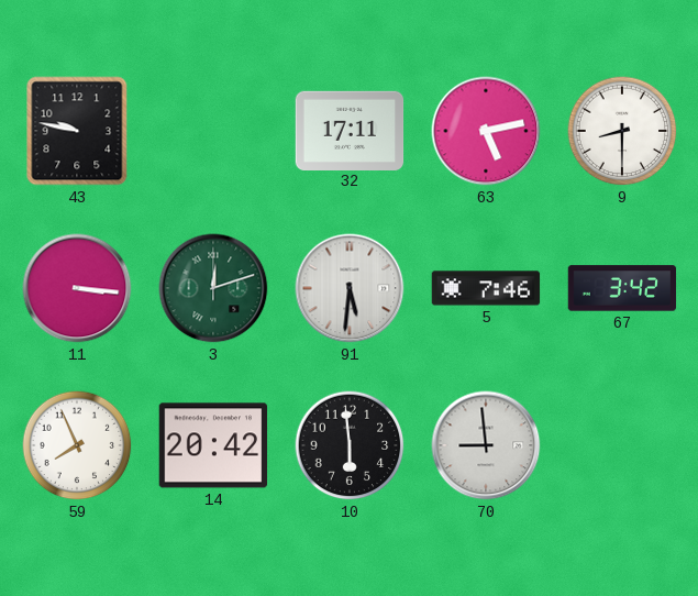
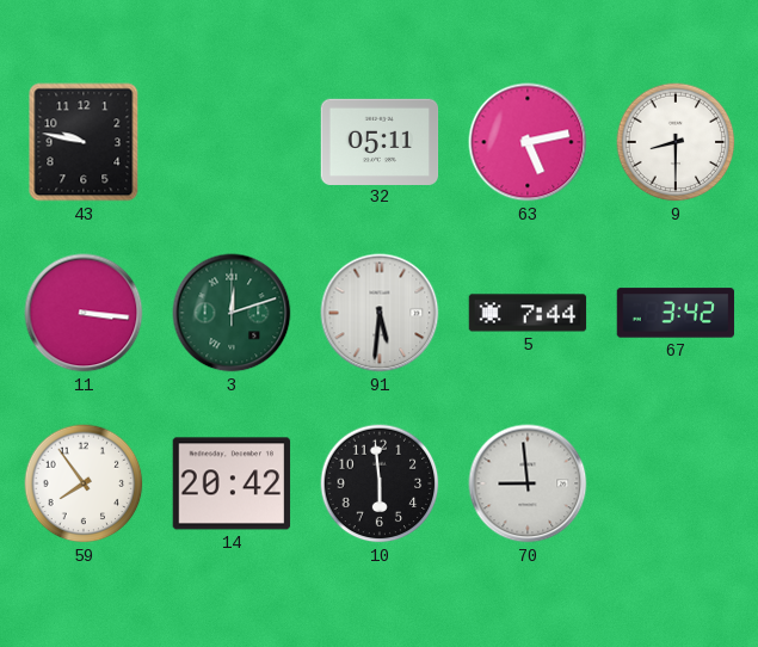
32: 17:11 -> 05:11
5: 7:46 -> 7:44
59: 7:56 -> 7:54
